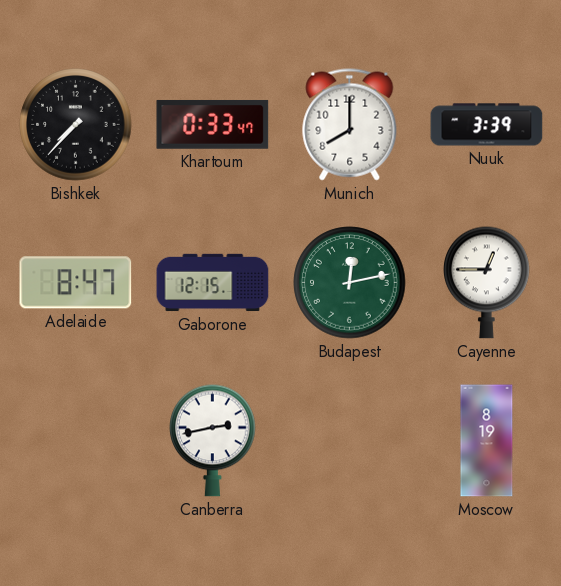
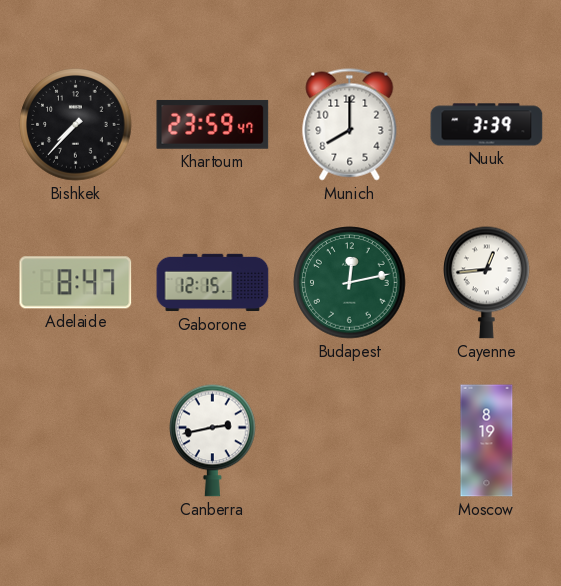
Khartoum: 0:33 -> 23:59
Cayenne: 12:45 -> 12:44
